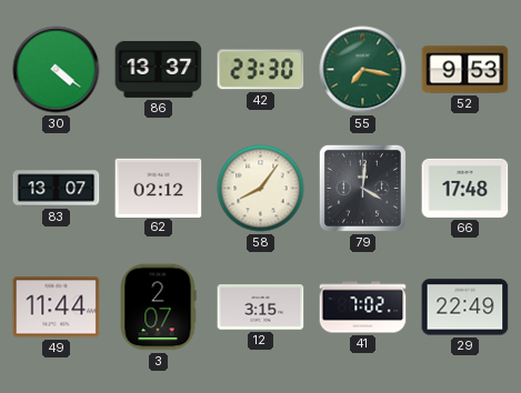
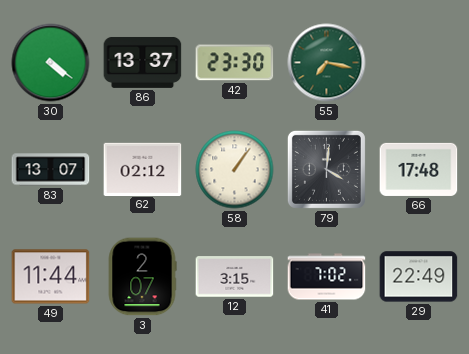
52: 9:53 -> none
58: 8:06 -> 1:06
